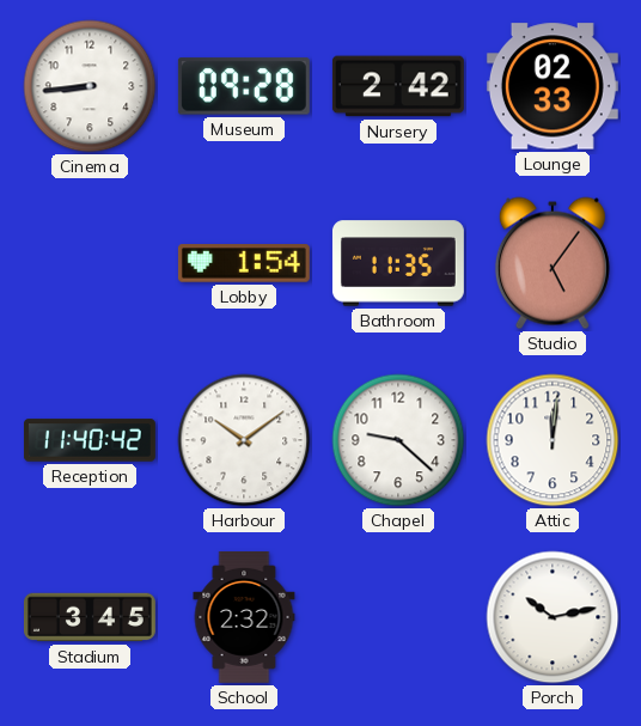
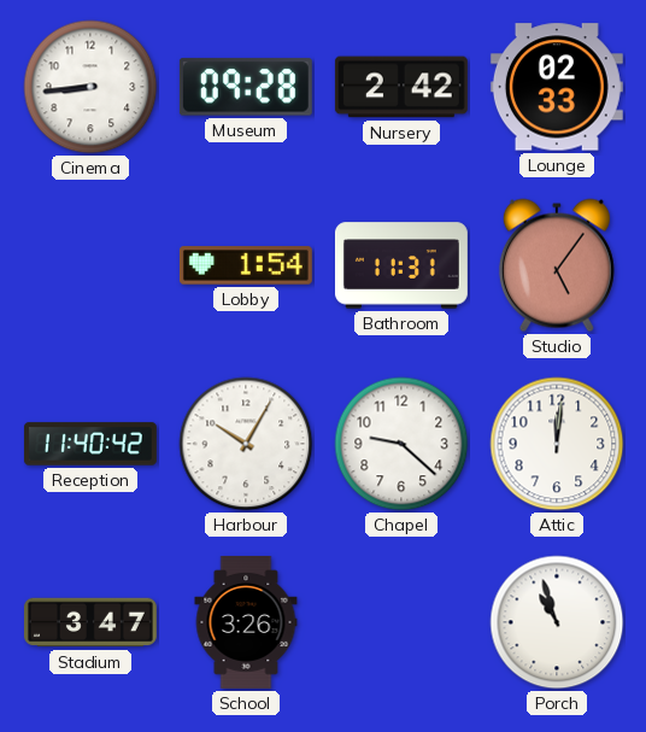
Bathroom: 11:35 -> 11:31
Harbour: 10:09 -> 10:05
Stadium: 3:45 -> 3:47
School: 2:32 -> 3:26
Porch: 10:13 -> 10:57
